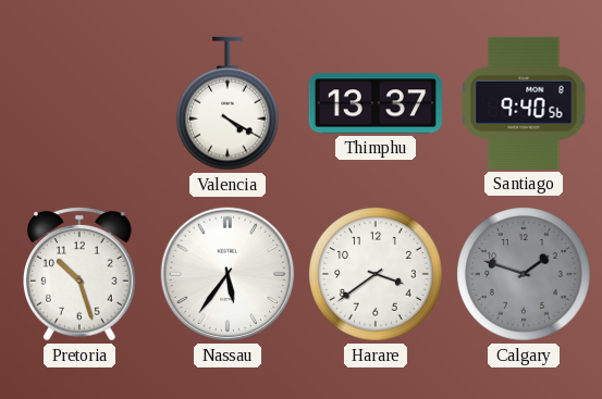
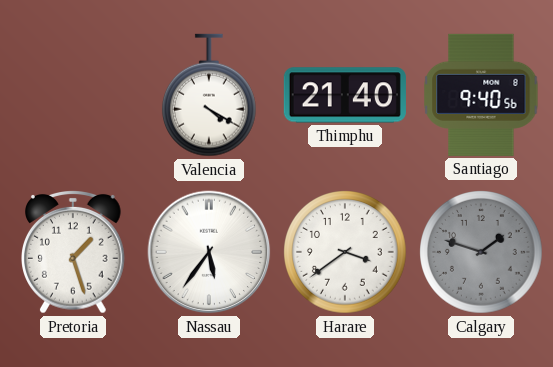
Thimphu: 13:37 -> 21:40
Pretoria: 10:27 -> 1:27
